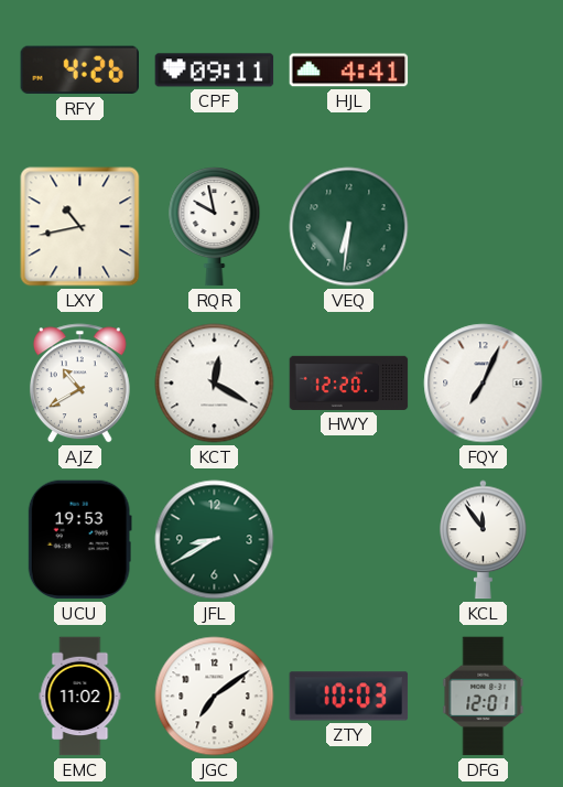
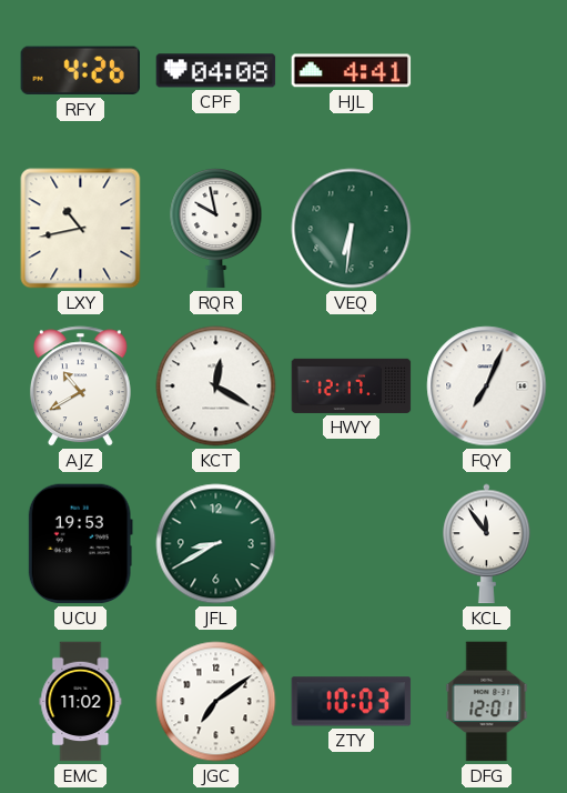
CPF: 09:11 -> 04:08
HWY: 12:20 -> 12:17
